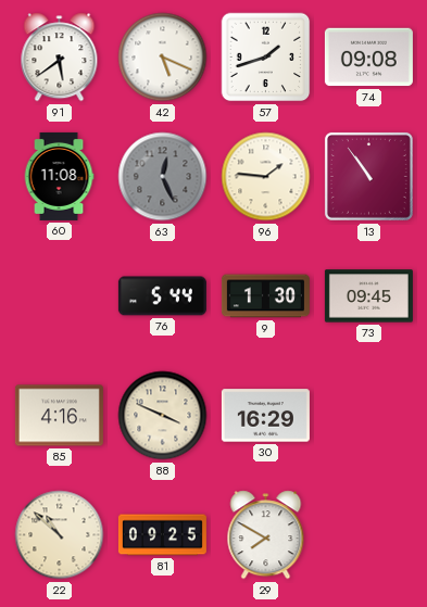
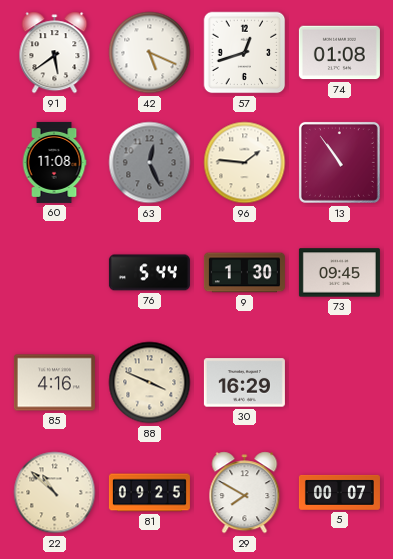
57: 1:42 -> 12:42
74: 09:08 -> 01:08
5: none -> 00:07
